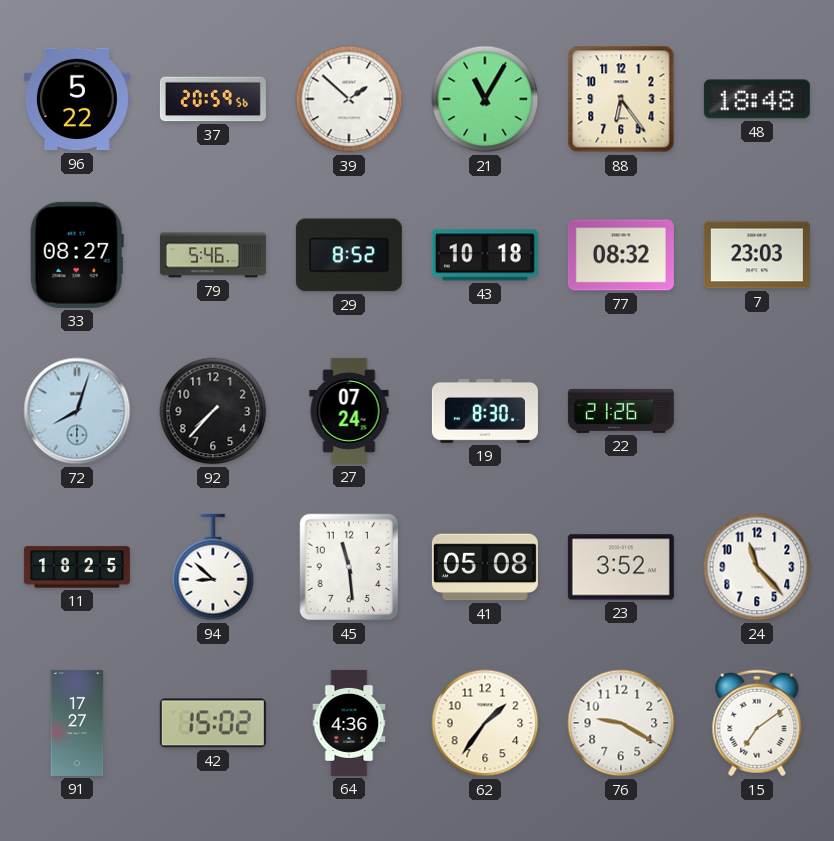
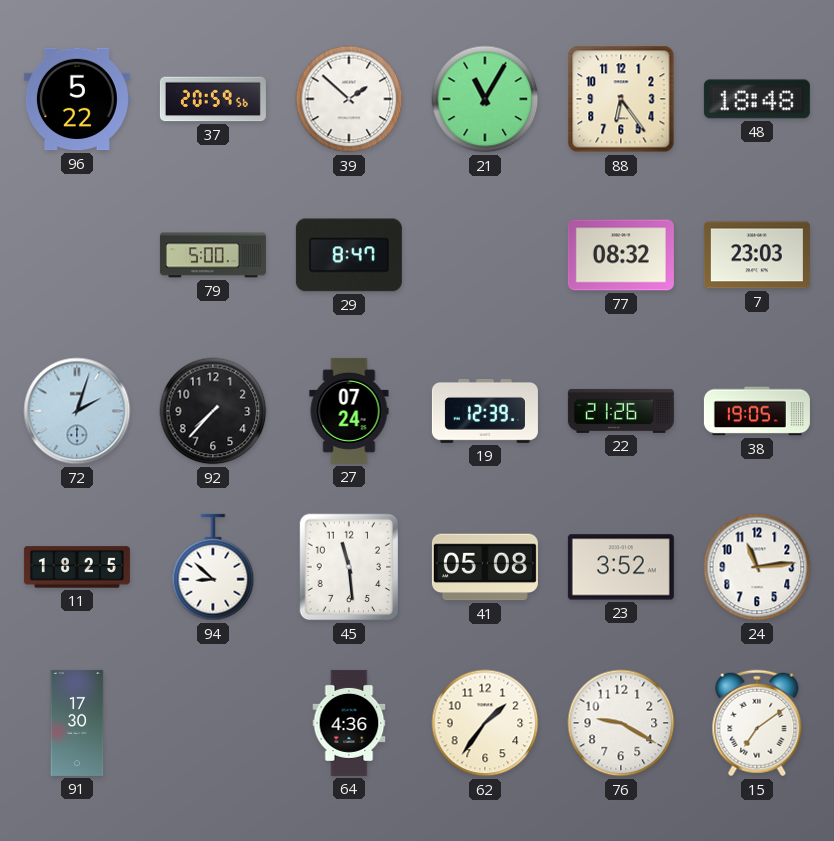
33: 08:27 -> none
79: 5:46 -> 5:00
29: 8:52 -> 8:47
43: 10:18 -> none
72: 8:03 -> 2:03
19: 8:30 -> 12:39
38: none -> 19:05
24: 11:23 -> 11:14
91: 17:27 -> 17:30
42: 15:02 -> none
